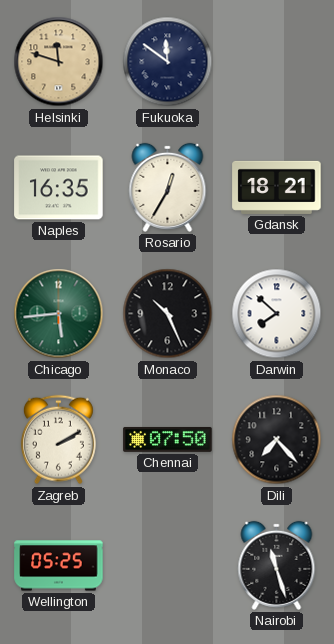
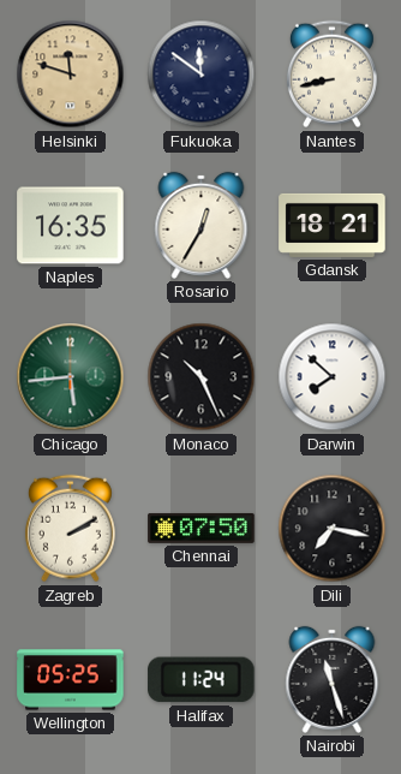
Nantes: none -> 8:43
Dili: 7:23 -> 7:17
Halifax: none -> 11:24
